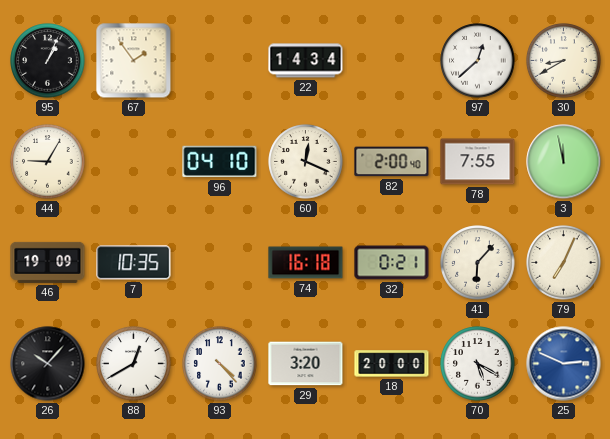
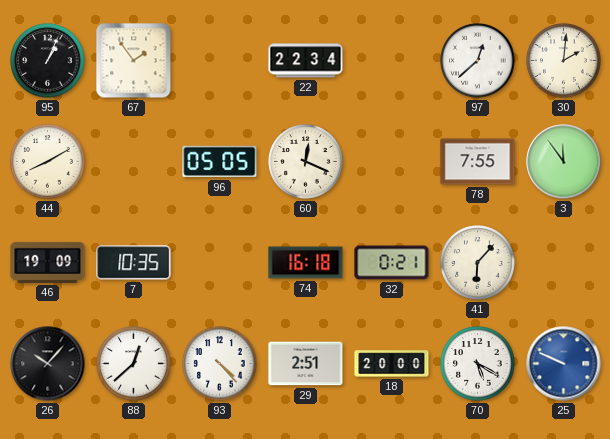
22: 14:34 -> 22:34
30: 8:40 -> 2:01
44: 9:05 -> 8:10
96: 04:10 -> 05:05
82: 2:00 -> none
3: 11:58 -> 11:54
79: 7:04 -> none
88: 12:40 -> 12:38
29: 3:20 -> 2:51
25: 2:49 -> 9:49
